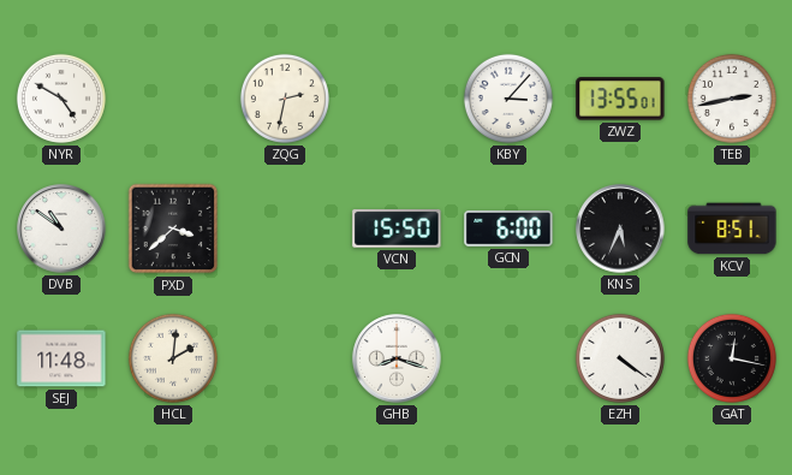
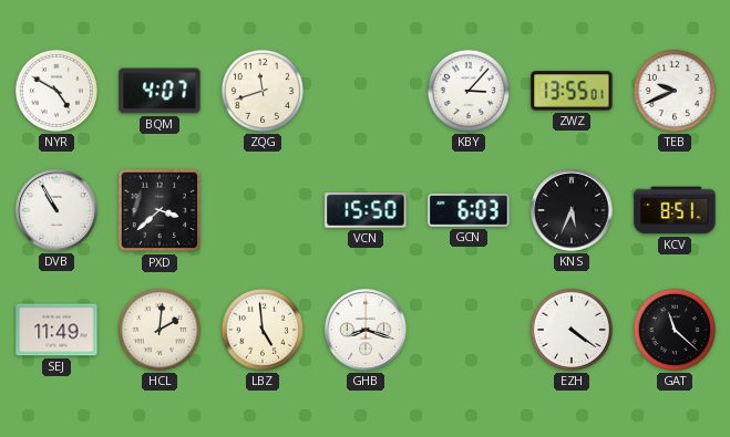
BQM: none -> 4:07
ZQG: 2:32 -> 11:42
TEB: 2:43 -> 9:41
DVB: 10:51 -> 10:55
GCN: 6:00 -> 6:03
SEJ: 11:48 -> 11:49
LBZ: none -> 4:59
GAT: 12:17 -> 11:22
